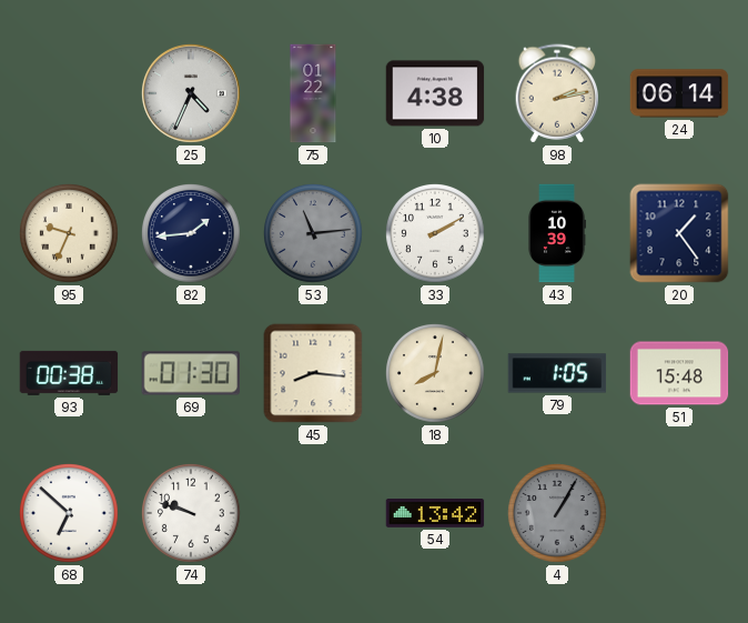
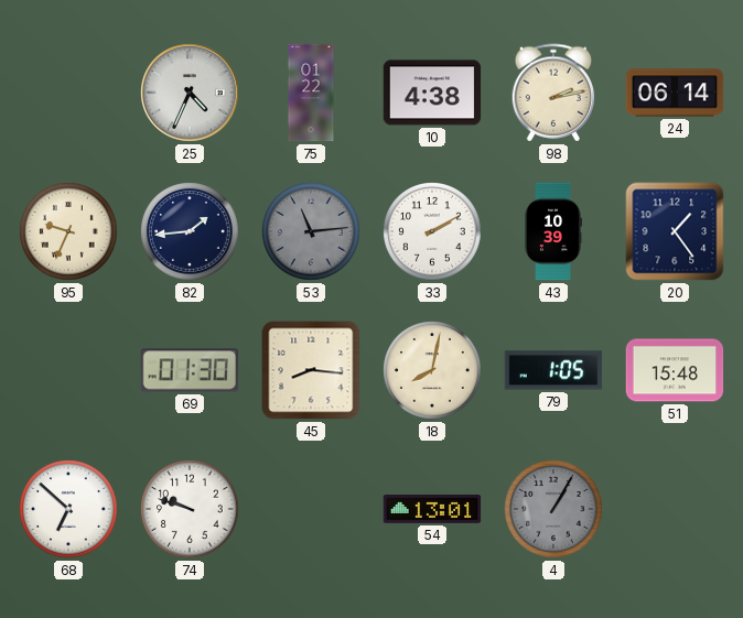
93: 00:38 -> none
54: 13:42 -> 13:01
